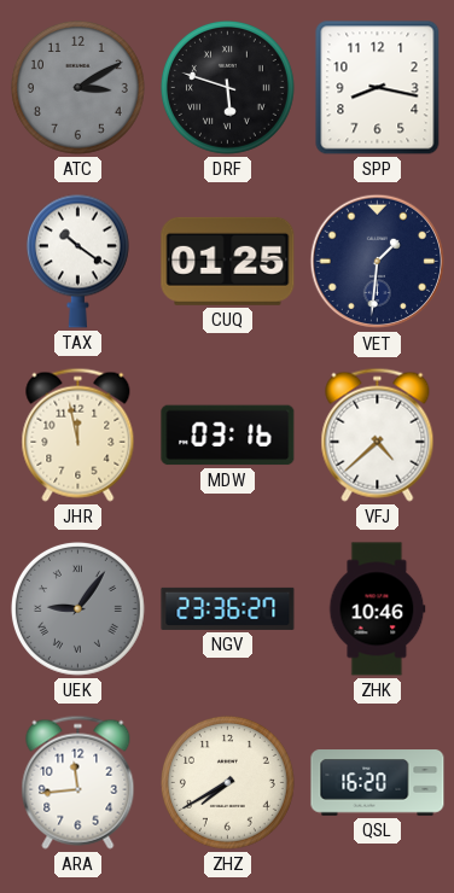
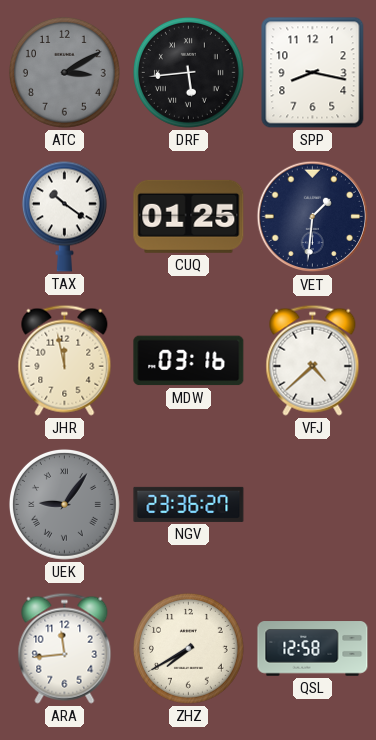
DRF: 5:48 -> 5:44
ZHK: 10:46 -> none
QSL: 16:20 -> 12:58
